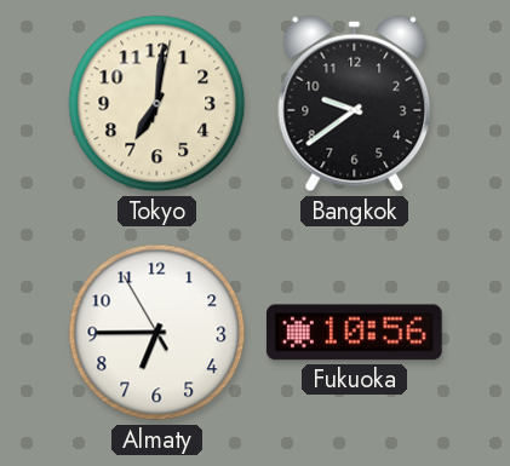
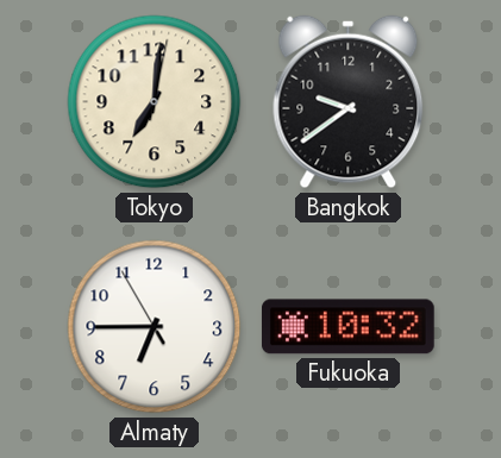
Fukuoka: 10:56 -> 10:32
